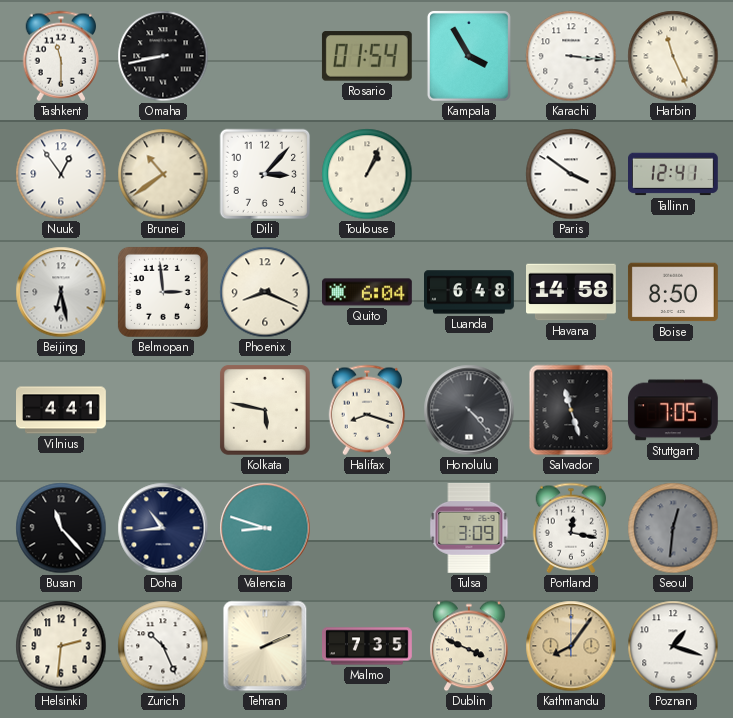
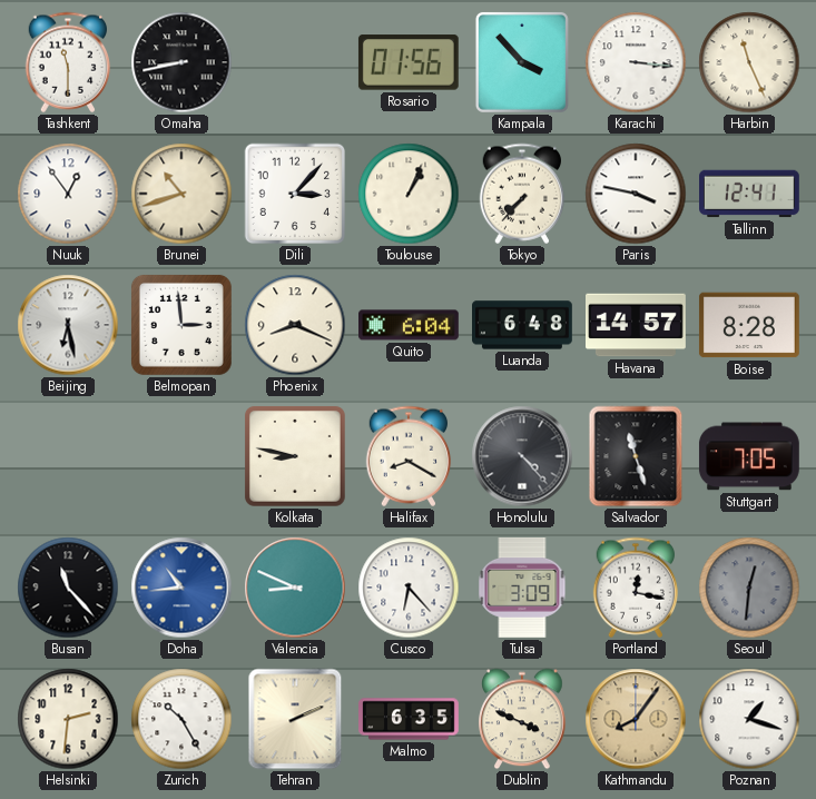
Rosario: 01:54 -> 01:56
Kampala: 3:55 -> 3:53
Brunei: 10:39 -> 10:42
Tokyo: none -> 7:37
Paris: 3:51 -> 3:47
Havana: 14:58 -> 14:57
Boise: 8:50 -> 8:28
Vilnius: 4:41 -> none
Kolkata: 5:47 -> 8:47
Halifax: 8:18 -> 8:20
Doha dial: navy -> blue
Valencia: 8:48 -> 8:49
Cusco: none -> 6:23
Zurich: 10:26 -> 10:25
Malmo: 7:35 -> 6:35
